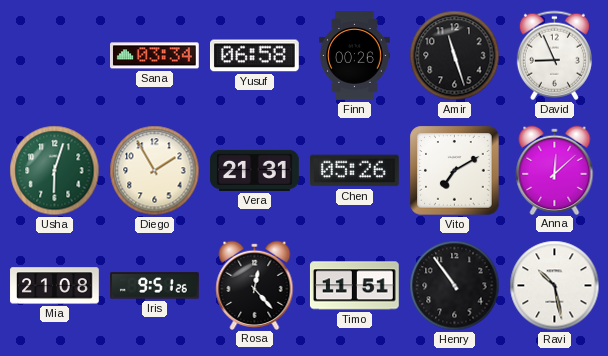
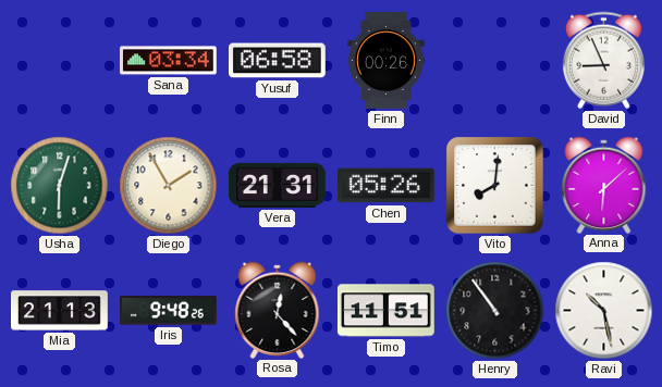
Amir: 11:27 -> none
Vito: 7:10 -> 8:01
Anna: 12:08 -> 6:08
Mia: 21:08 -> 21:13
Iris: 9:51 -> 9:48
